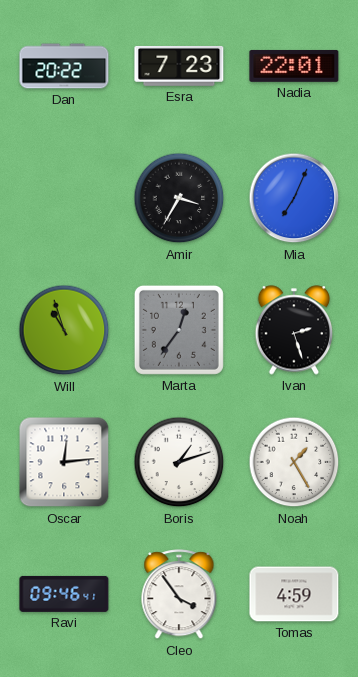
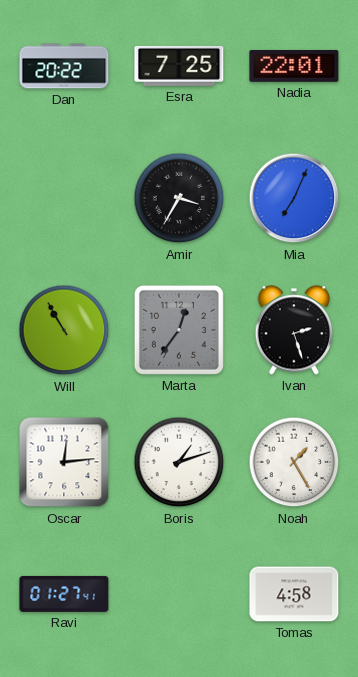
Esra: 7:23 -> 7:25
Will: 10:57 -> 10:55
Ravi: 09:46 -> 01:27
Cleo: 3:54 -> none
Tomas: 4:59 -> 4:58
